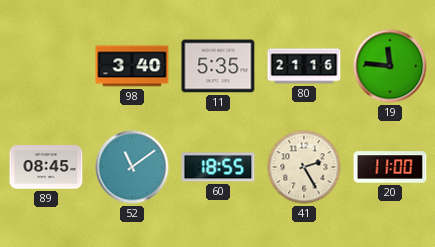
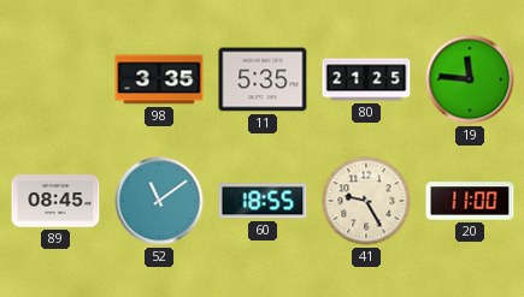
98: 3:40 -> 3:35
80: 21:16 -> 21:25
41: 2:25 -> 9:25
